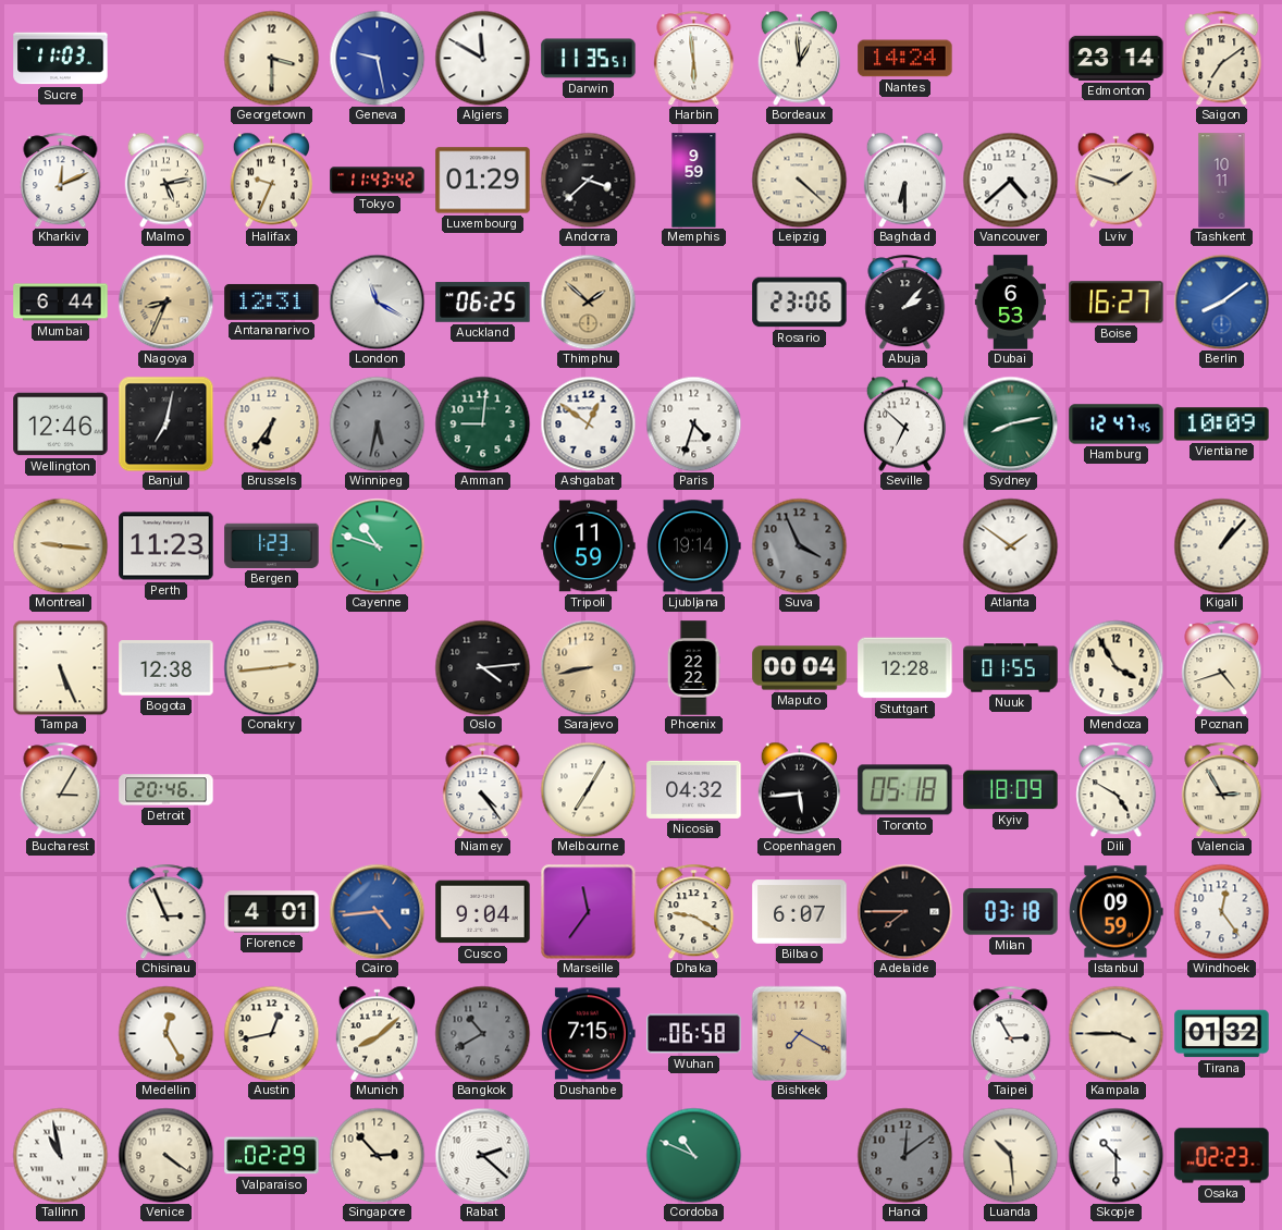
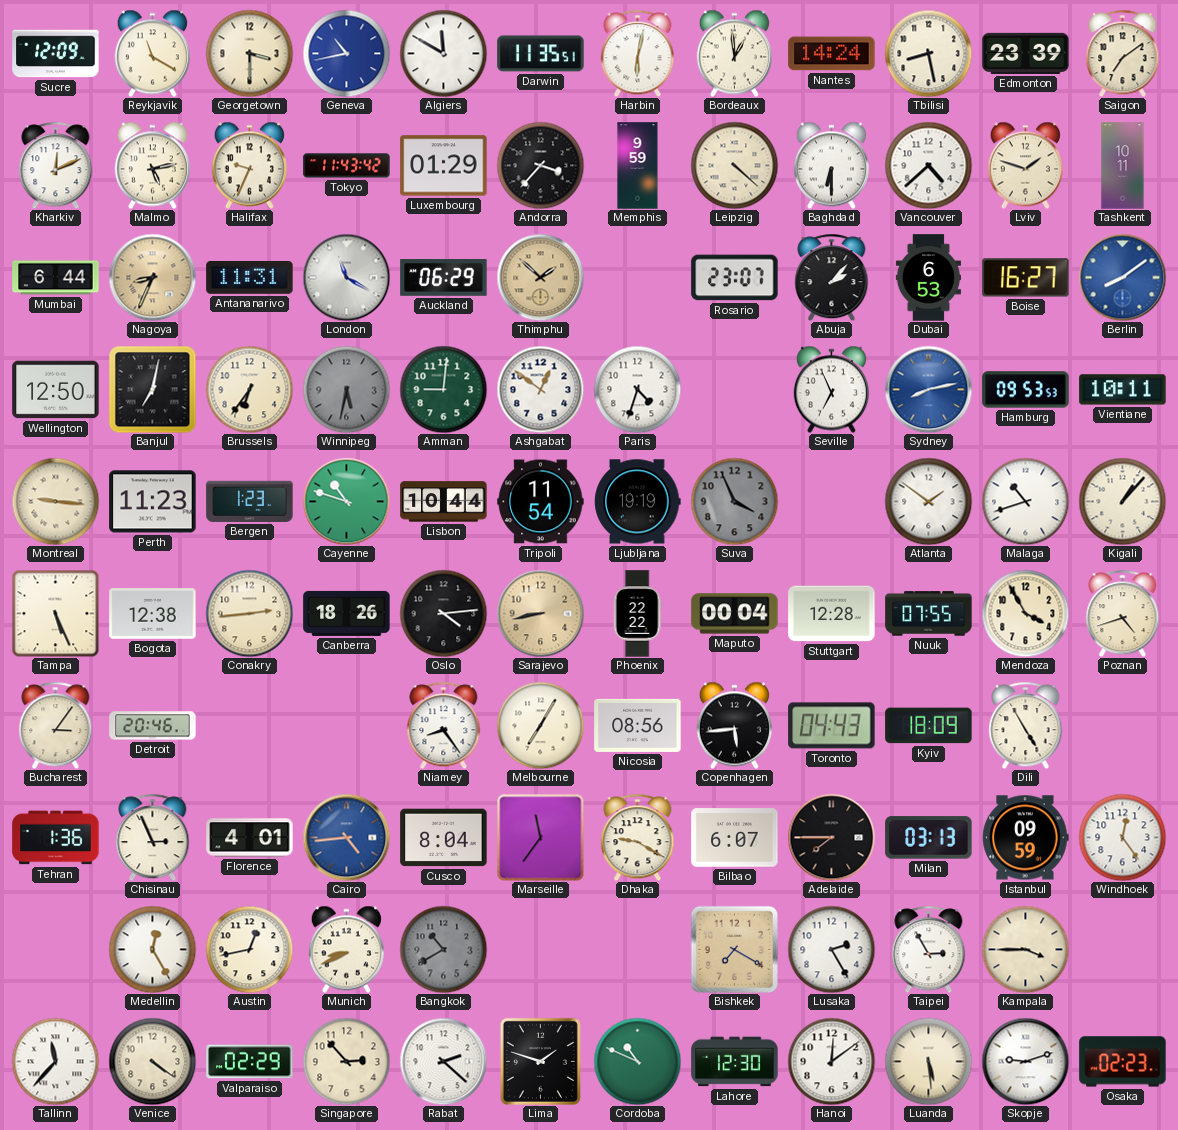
Sucre: 11:03 -> 12:09
Reykjavik: none -> 11:20
Geneva: 9:28 -> 10:43
Harbin: 5:59 -> 6:02
Tbilisi: none -> 8:28
Edmonton: 23:14 -> 23:39
Andorra: 3:38 -> 3:37
Antananarivo: 12:31 -> 11:31
Auckland: 06:25 -> 06:29
Rosario: 23:06 -> 23:07
Wellington: 12:46 -> 12:50
Seville: 6:52 -> 6:56
Sydney dial: green -> blue
Hamburg: 12:47 -> 09:53
Vientiane: 10:09 -> 10:11
Lisbon: none -> 10:44
Tripoli: 11:59 -> 11:54
Ljubljana: 19:14 -> 19:19
Malaga: none -> 10:42
Canberra: none -> 18:26
Nuuk: 01:55 -> 07:55
Bucharest: 3:05 -> 3:06
Niamey: 4:24 -> 8:24
Nicosia: 04:32 -> 08:56
Toronto: 05:18 -> 04:43
Dili: 4:50 -> 4:55
Valencia: 2:55 -> none
Tehran: none -> 1:36
Cusco: 9:04 -> 8:04
Milan: 03:18 -> 03:13
Munich: 8:08 -> 8:41
Dushanbe: 7:15 -> none
Wuhan: 06:58 -> none
Lusaka: none -> 2:25
Tirana: 01:32 -> none
Tallinn: 10:58 -> 11:37
Lima: none -> 1:48
Lahore: none -> 12:30
Hanoi dial: grey -> white
Luanda: 10:29 -> 5:29
Skopje: 10:30 -> 9:12
